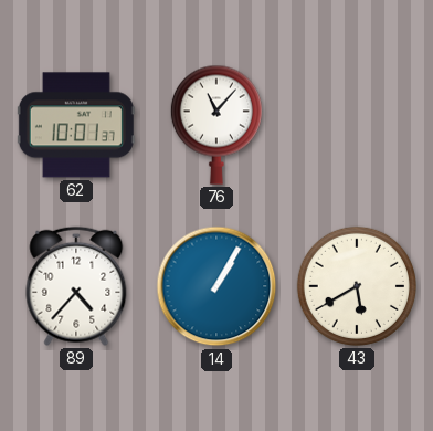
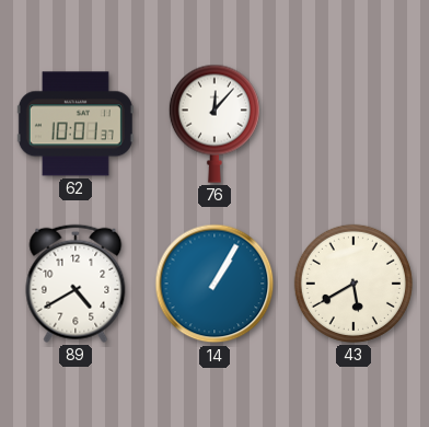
76: 11:07 -> 12:07
89: 4:37 -> 4:40
